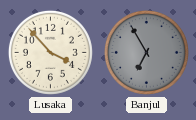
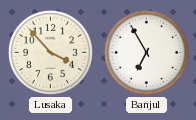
Banjul dial: grey -> white
